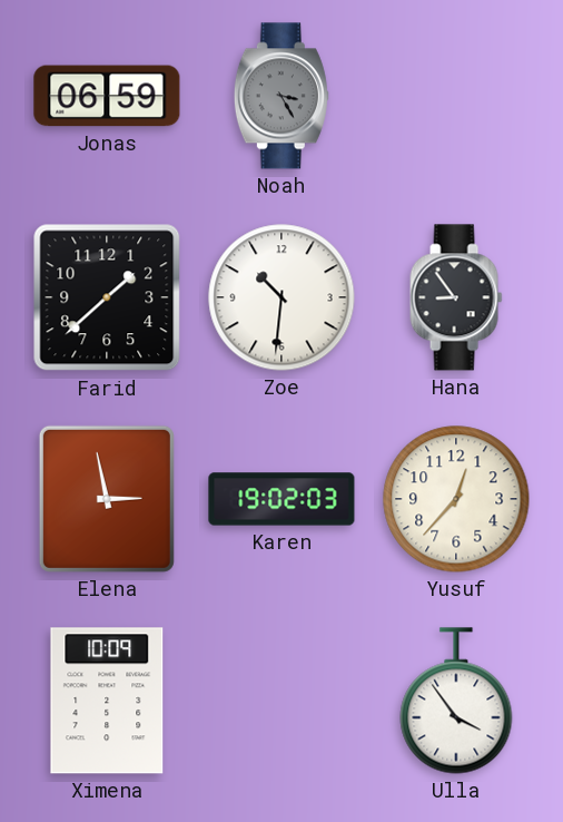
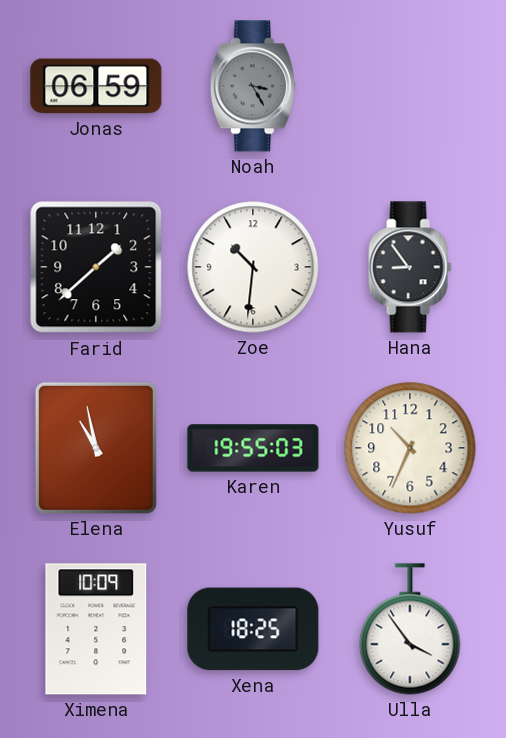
Elena: 2:58 -> 10:58
Karen: 19:02 -> 19:55
Yusuf: 12:37 -> 10:34
Xena: none -> 18:25
